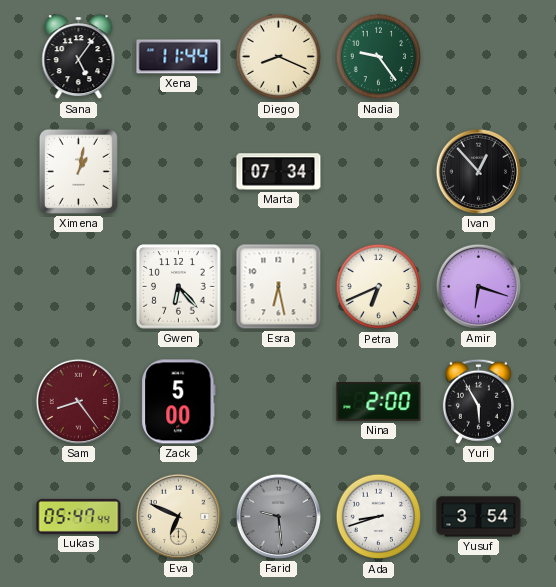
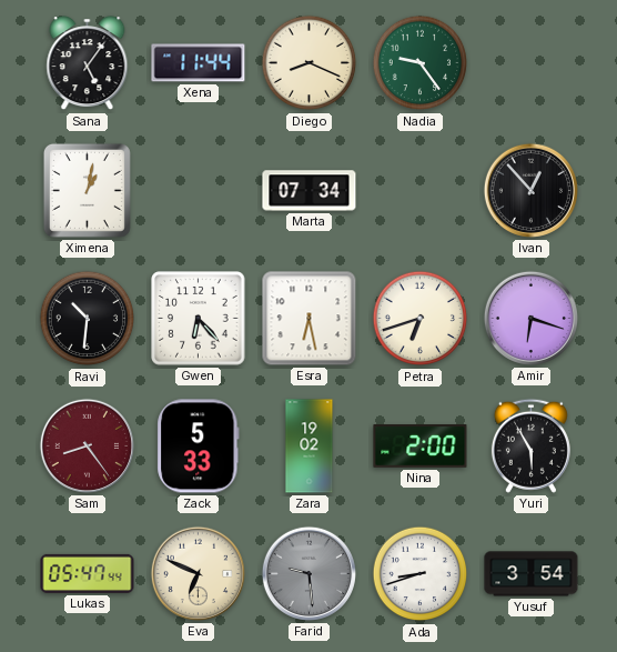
Ravi: none -> 10:31
Petra: 6:41 -> 6:42
Zack: 5:00 -> 5:33
Zara: none -> 19:02
